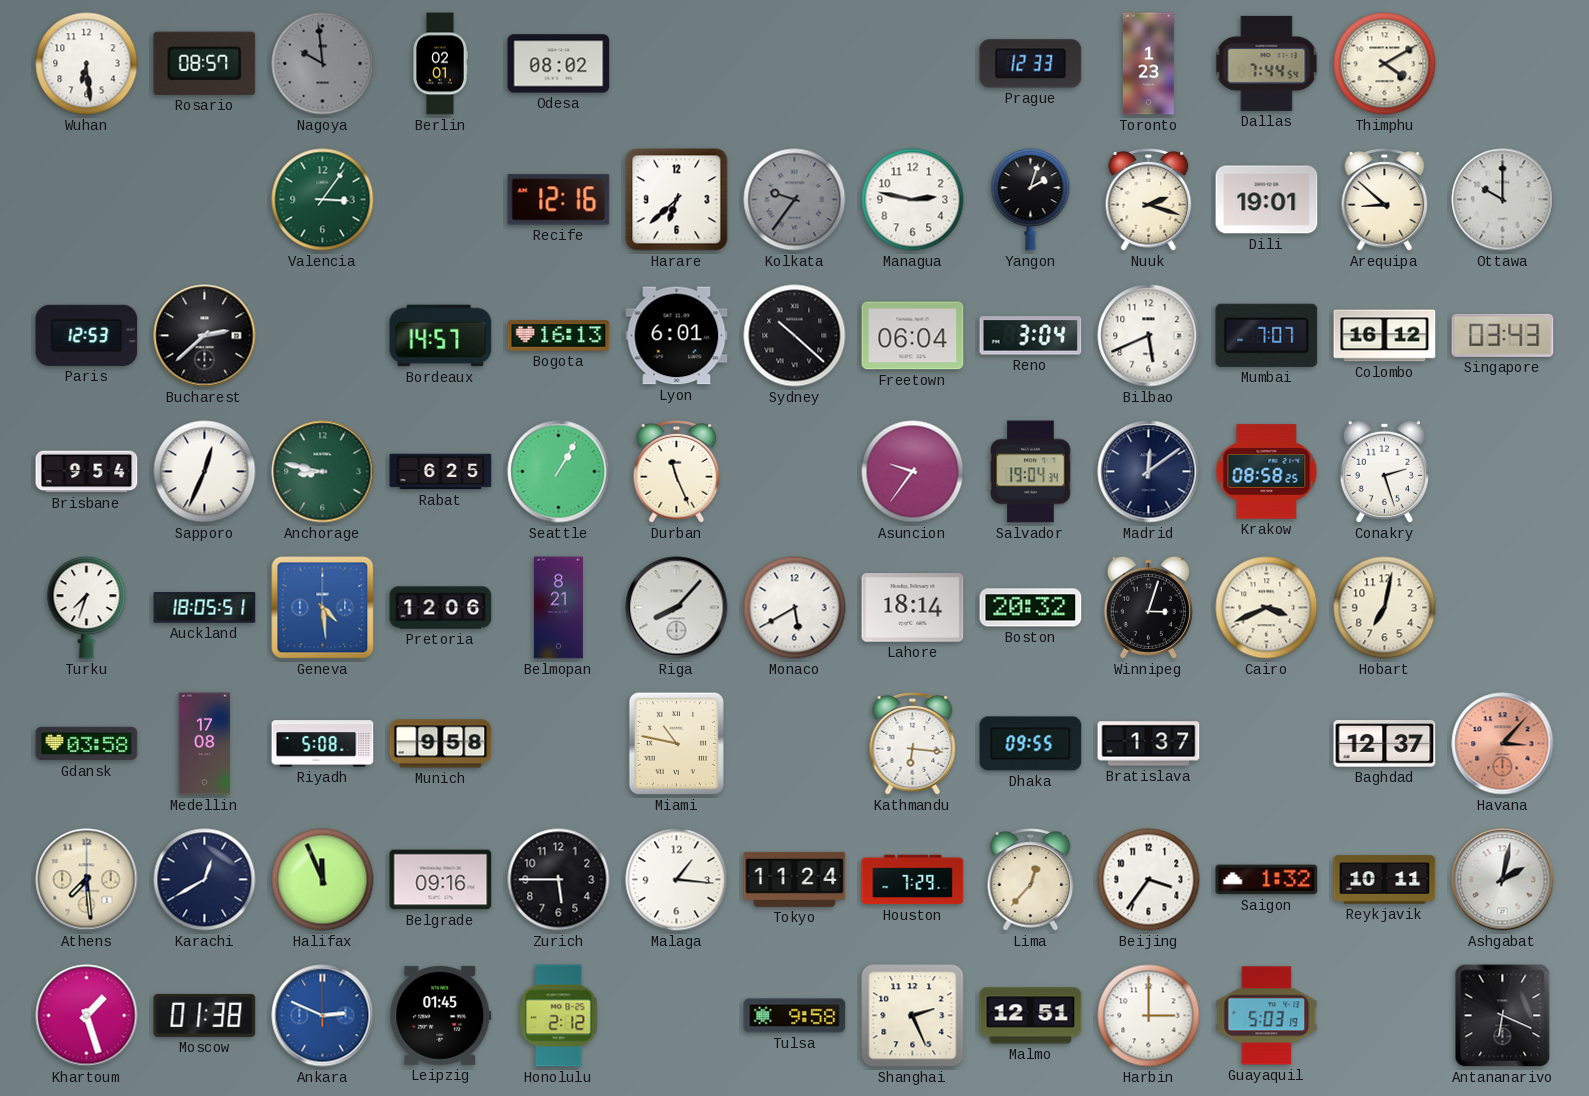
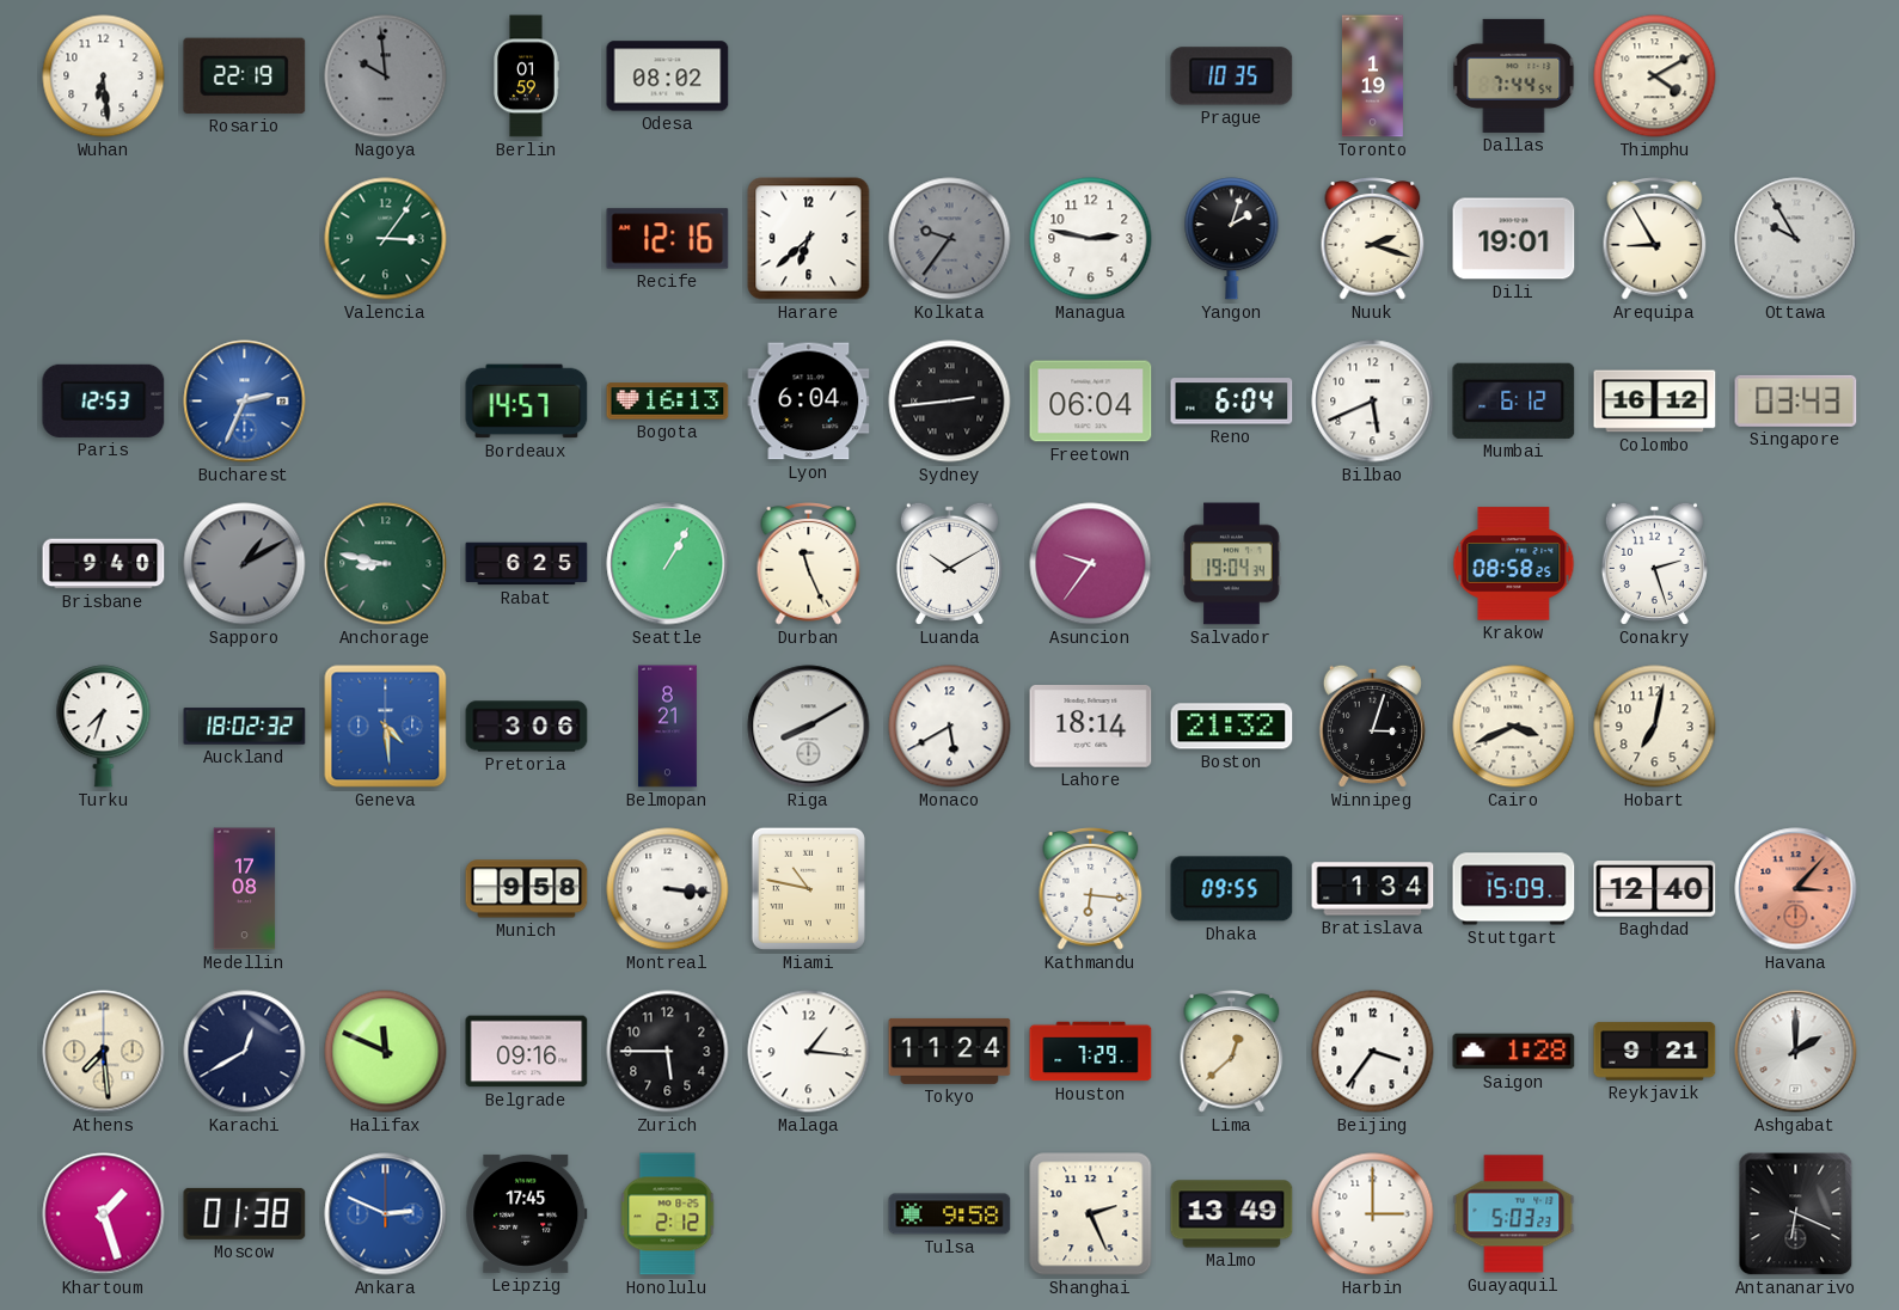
Rosario: 08:57 -> 22:19
Berlin: 02:01 -> 01:59
Prague: 12:33 -> 10:35
Toronto: 1:23 -> 1:19
Arequipa: 8:52 -> 8:55
Ottawa: 10:00 -> 9:55
Bucharest: 2:38 -> 2:34
Bucharest dial: black -> blue
Lyon: 6:01 -> 6:04
Sydney: 10:22 -> 2:44
Reno: 3:04 -> 6:04
Mumbai: 7:07 -> 6:12
Brisbane: 9:54 -> 9:40
Sapporo: 12:34 -> 1:10
Sapporo dial: white -> grey
Luanda: none -> 10:10
Madrid: 12:09 -> none
Auckland: 18:05 -> 18:02
Pretoria: 12:06 -> 3:06
Riga: 8:07 -> 8:10
Boston: 20:32 -> 21:32
Gdansk: 03:58 -> none
Riyadh: 5:08 -> none
Montreal: none -> 3:16
Bratislava: 1:37 -> 1:34
Stuttgart: none -> 15:09
Baghdad: 12:37 -> 12:40
Halifax: 11:56 -> 11:49
Lima: 12:37 -> 12:38
Saigon: 1:32 -> 1:28
Reykjavik: 10:11 -> 9:21
Ashgabat: 2:02 -> 2:00
Leipzig: 01:45 -> 17:45
Malmo: 12:51 -> 13:49
Guayaquil: 5:03:19 -> 5:03:23
